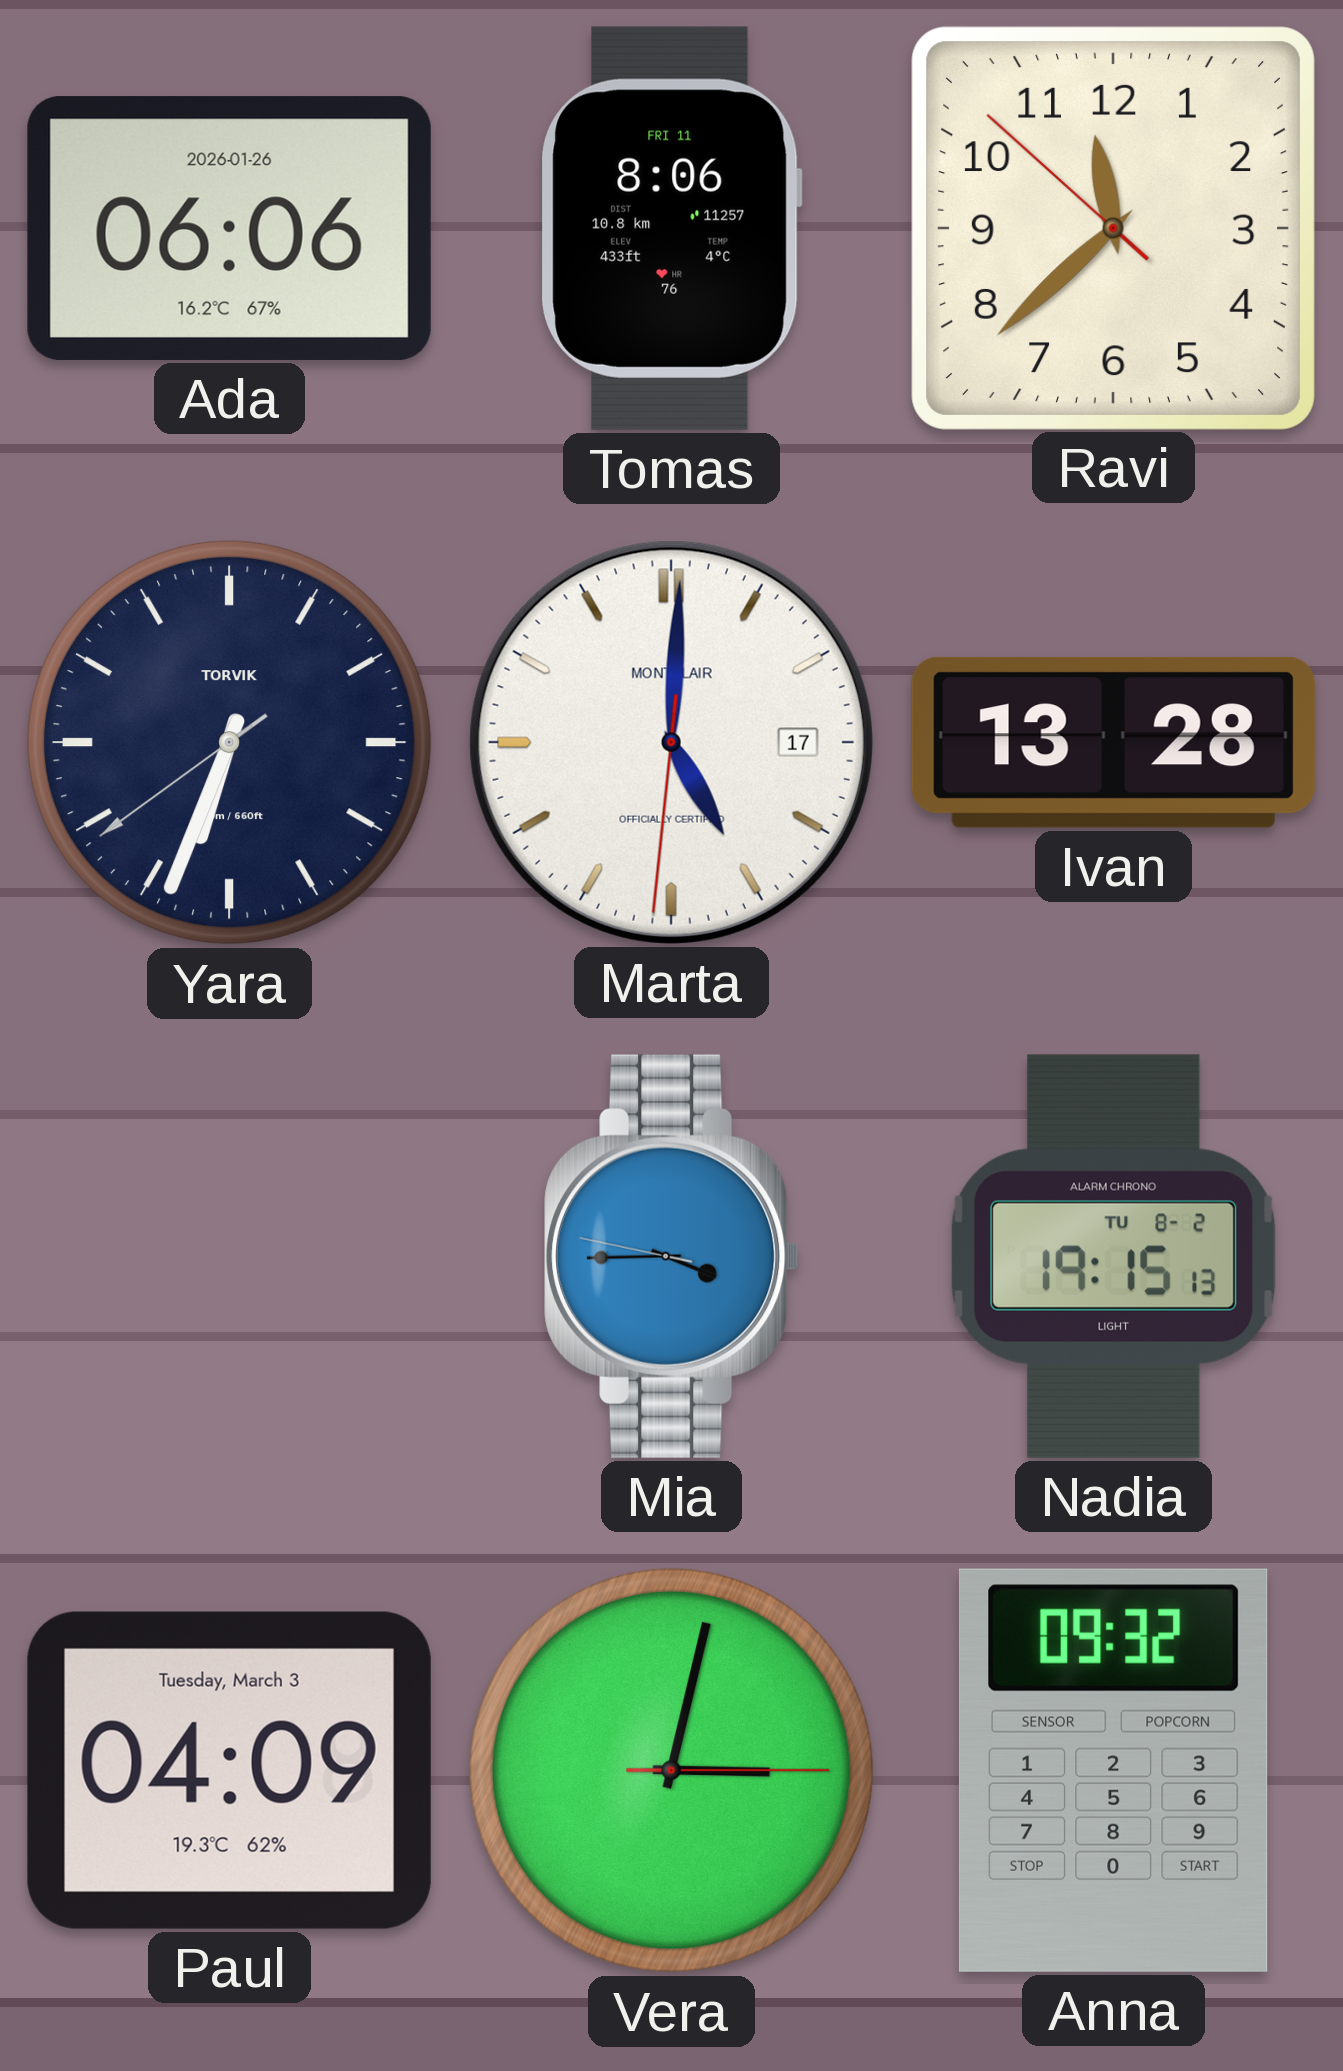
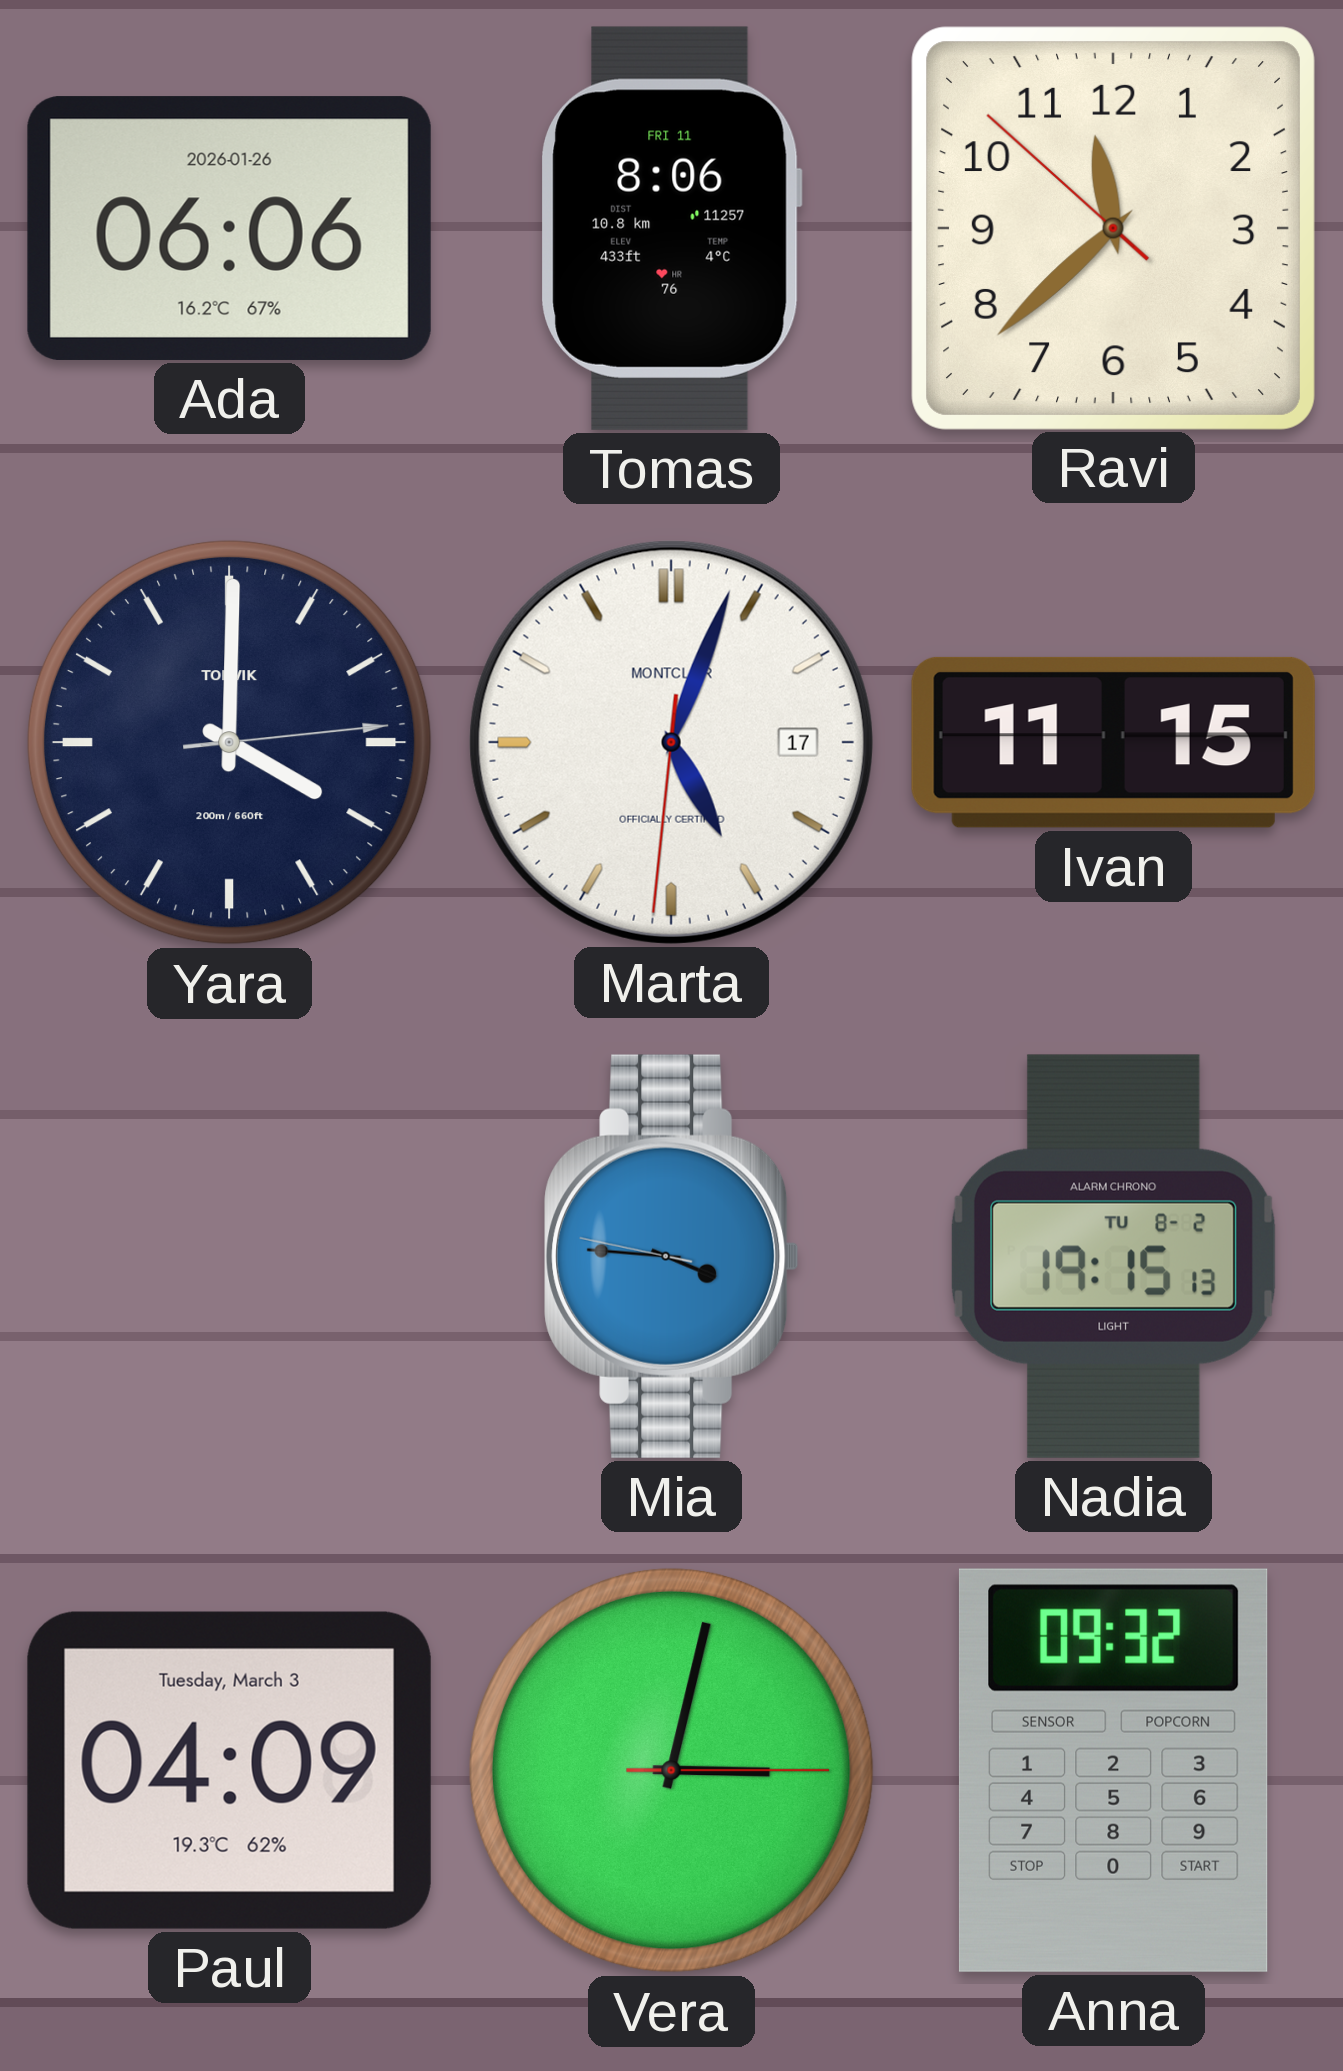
Yara: 6:33 -> 4:00
Marta: 5:00 -> 5:03
Ivan: 13:28 -> 11:15
Mia: 3:44 -> 3:45
